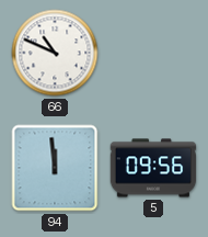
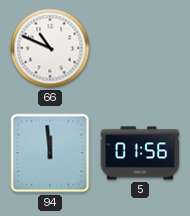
5: 09:56 -> 01:56
